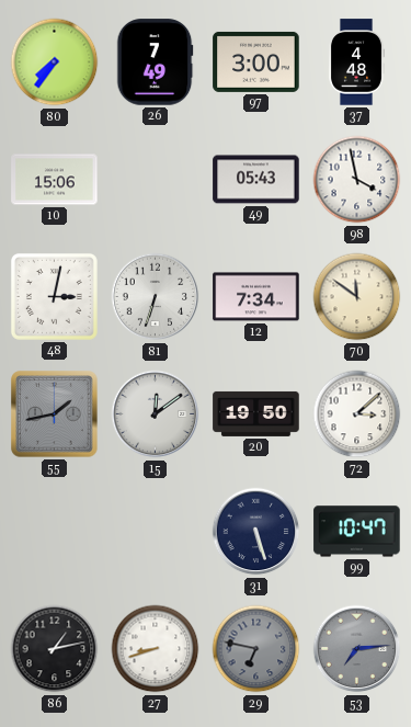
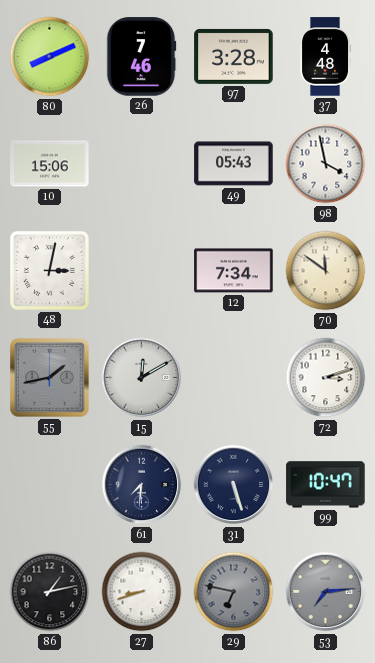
80: 7:36 -> 8:11
26: 7:49 -> 7:46
97: 3:00 -> 3:28
81: 6:33 -> none
15: 12:09 -> 12:10
20: 19:50 -> none
72: 3:08 -> 3:12
61: none -> 7:31
